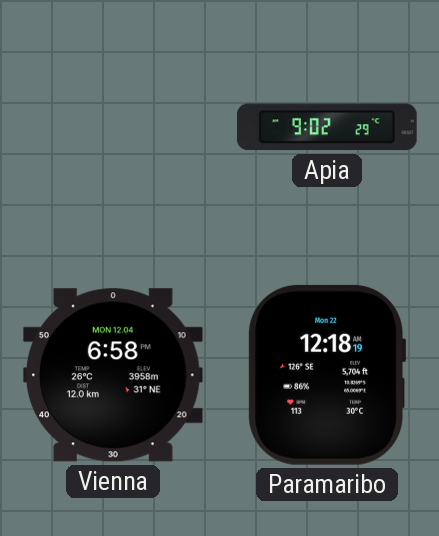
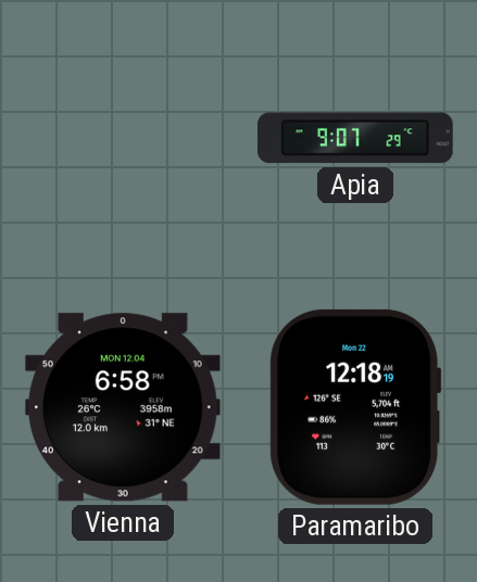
Apia: 9:02 -> 9:07
